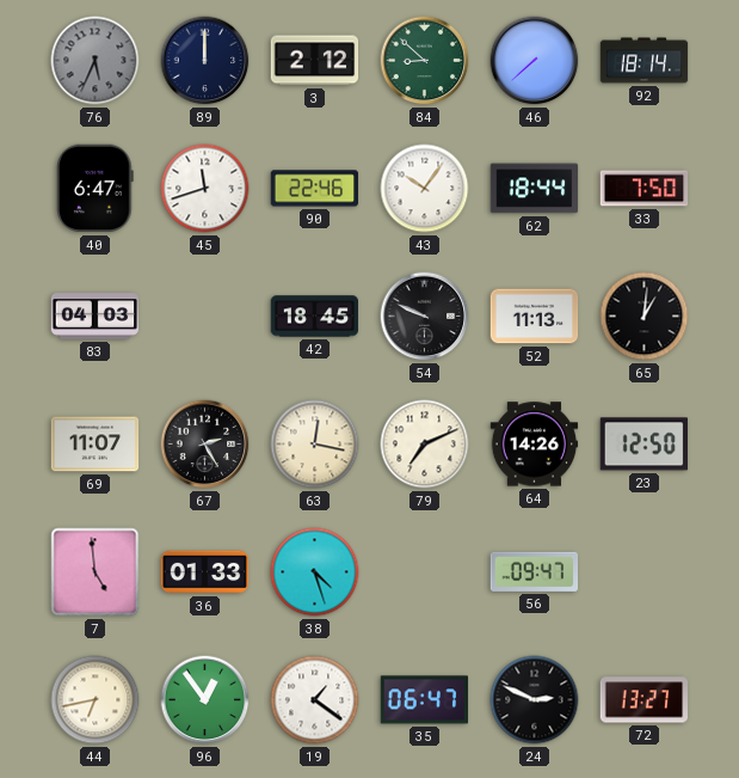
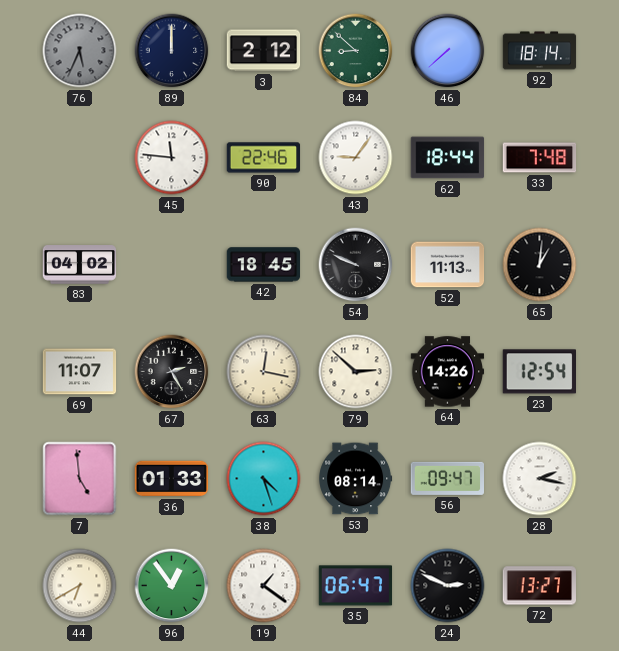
40: 6:47 -> none
45: 11:42 -> 11:46
43: 10:06 -> 9:06
33: 7:50 -> 7:48
83: 04:03 -> 04:02
79: 7:11 -> 2:52
23: 12:50 -> 12:54
53: none -> 08:14
28: none -> 2:17
44: 6:43 -> 6:40
